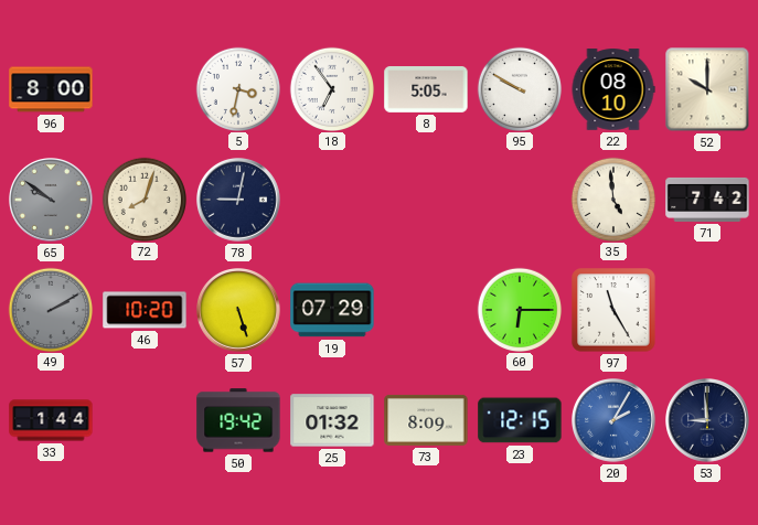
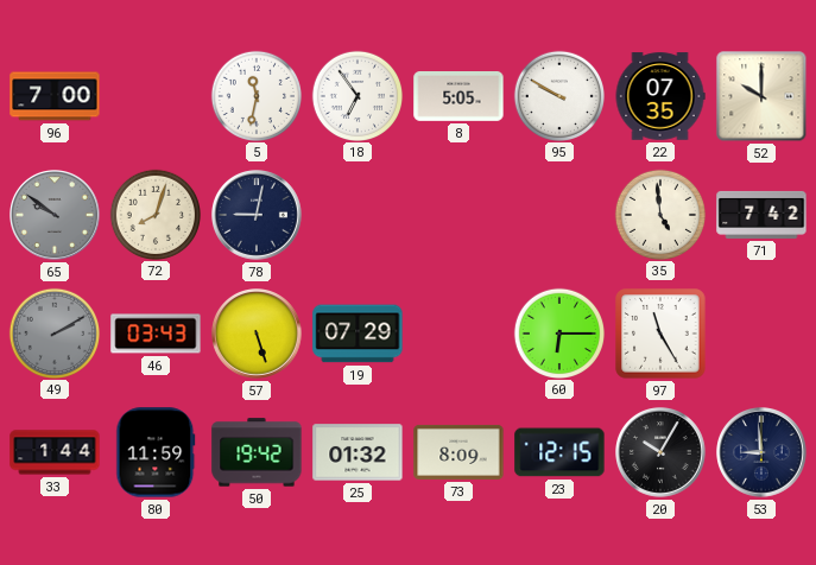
96: 8:00 -> 7:00
5: 3:32 -> 11:32
22: 08:10 -> 07:35
46: 10:20 -> 03:43
80: none -> 11:59
20: 2:05 -> 10:05
20 dial: blue -> black
